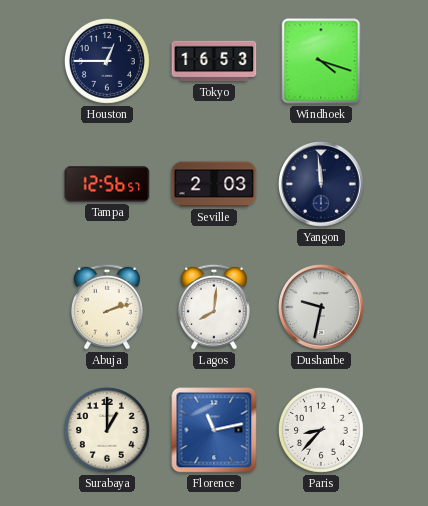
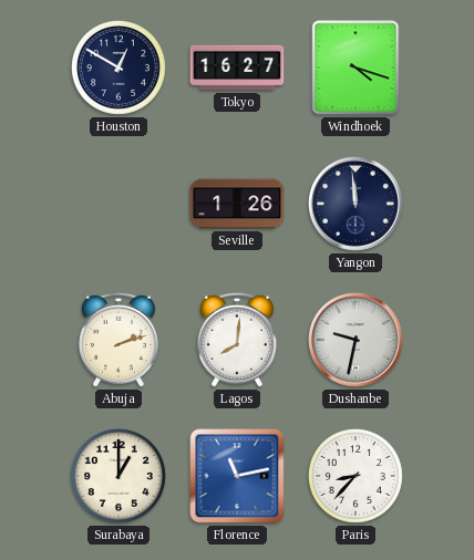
Houston: 12:45 -> 12:50
Tokyo: 16:53 -> 16:27
Tampa: 12:56 -> none
Seville: 2:03 -> 1:26
